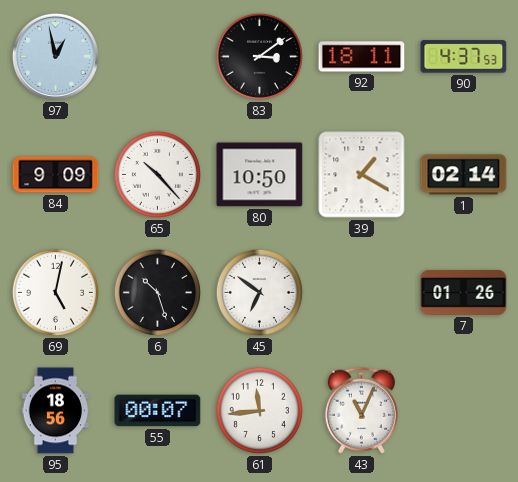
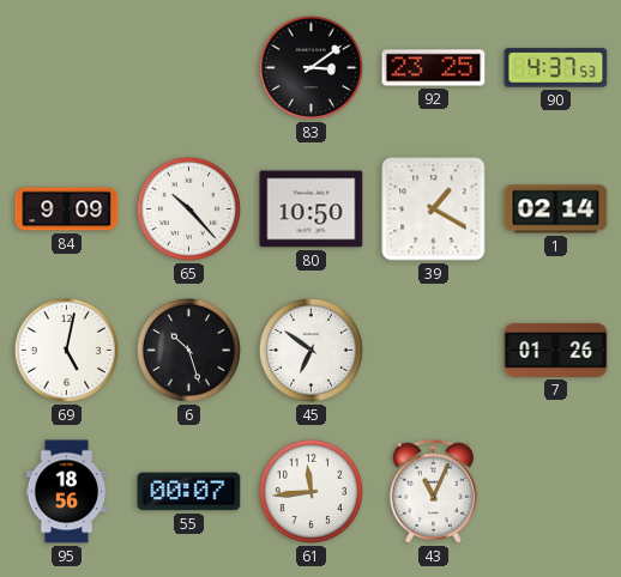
97: 12:58 -> none
92: 18:11 -> 23:25
